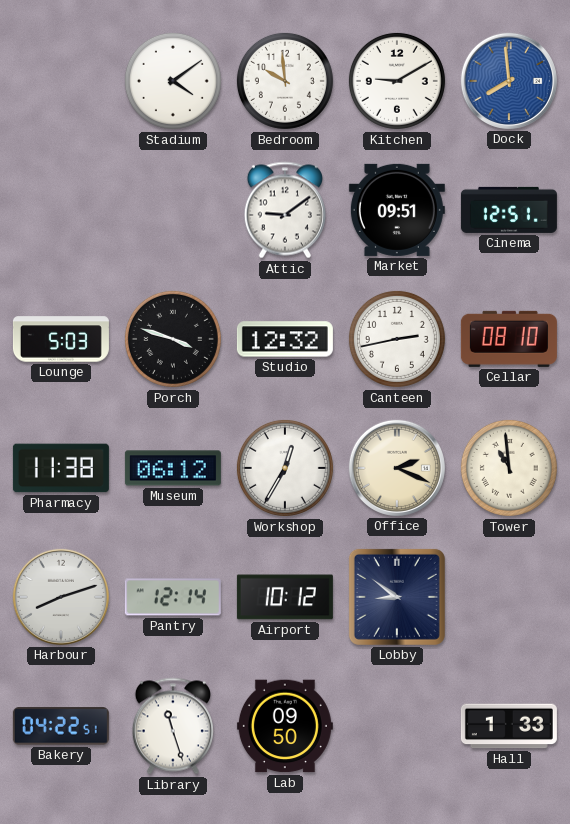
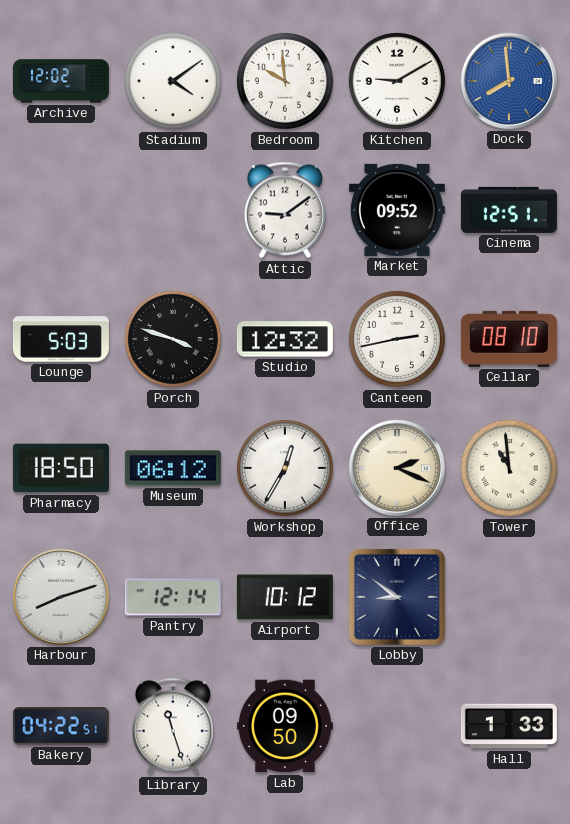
Archive: none -> 12:02
Market: 09:51 -> 09:52
Pharmacy: 11:38 -> 18:50
